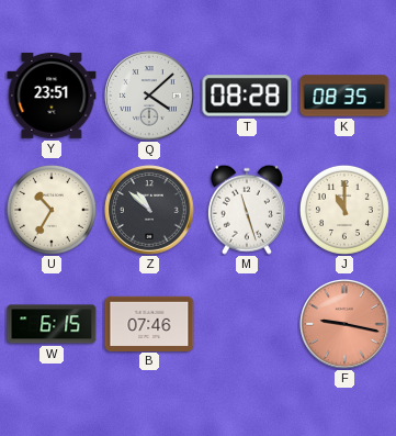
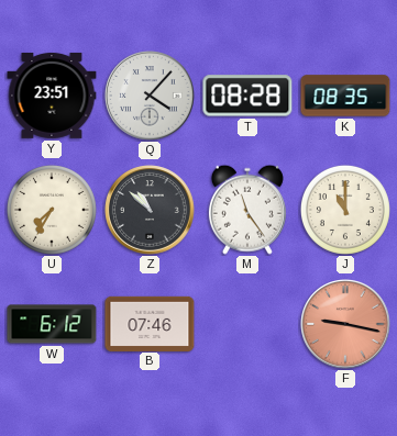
Q: 4:08 -> 4:07
U: 10:35 -> 7:35
M: 11:27 -> 11:24
W: 6:15 -> 6:12
